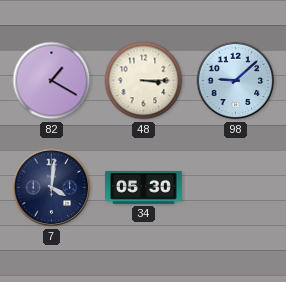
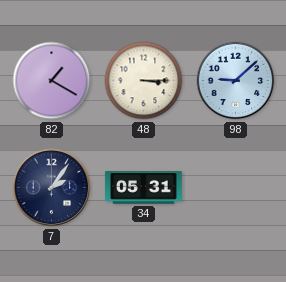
7: 4:01 -> 2:06
34: 05:30 -> 05:31
